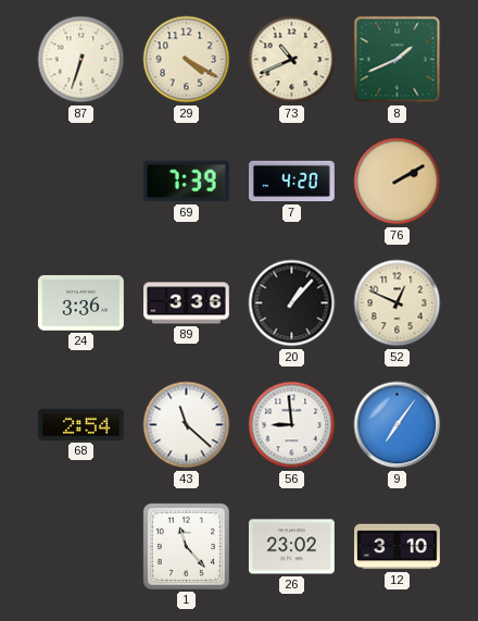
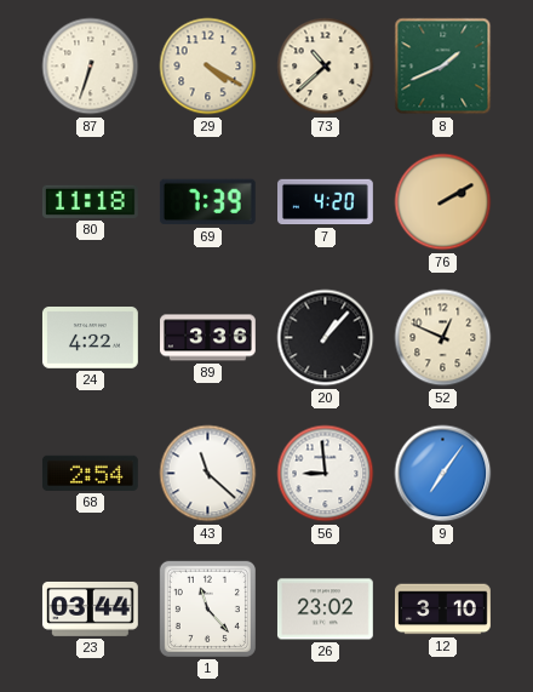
73: 10:41 -> 10:38
80: none -> 11:18
24: 3:36 -> 4:22
23: none -> 03:44
